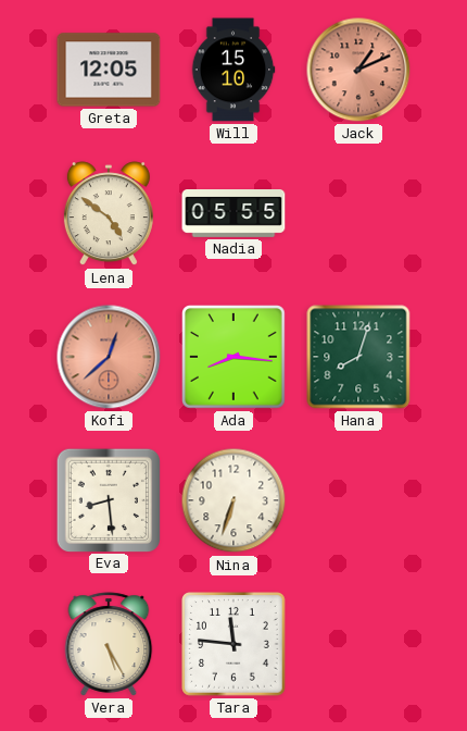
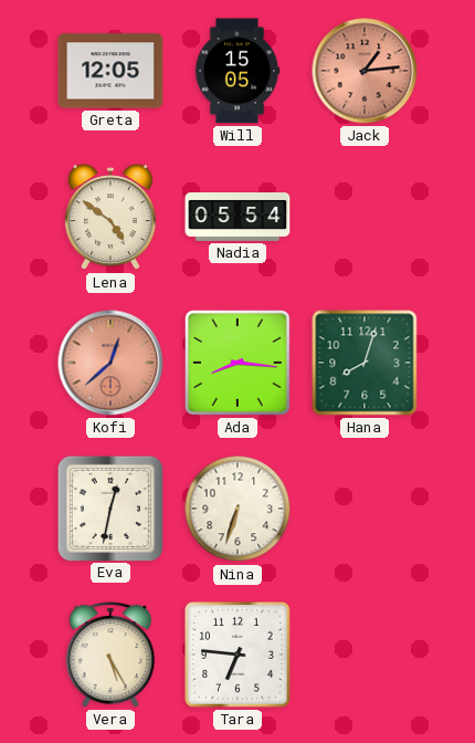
Will: 15:10 -> 15:05
Jack: 1:11 -> 1:14
Nadia: 05:55 -> 05:54
Eva: 8:29 -> 12:32
Tara: 11:46 -> 6:46
